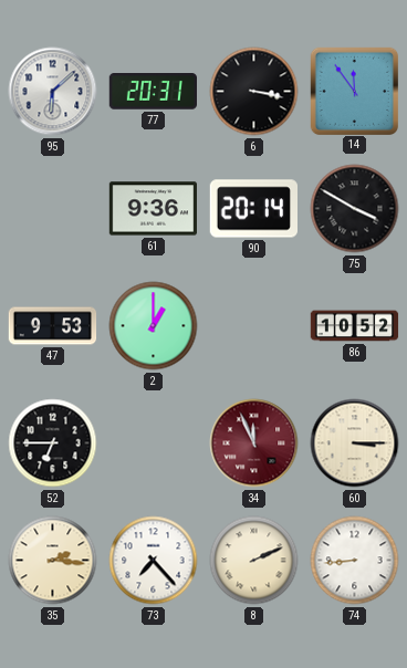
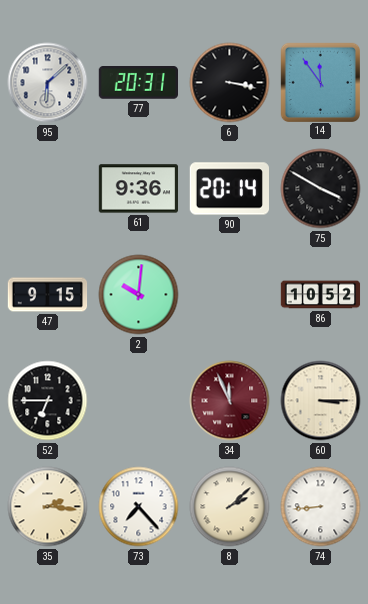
47: 9:53 -> 9:15
2: 1:00 -> 10:01
8: 2:11 -> 2:08
